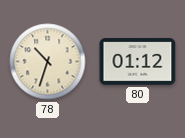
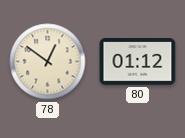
78: 10:33 -> 12:51
